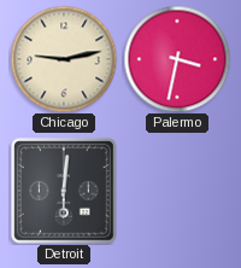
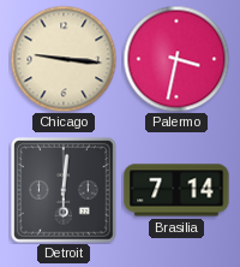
Chicago: 9:13 -> 9:16
Brasilia: none -> 7:14
